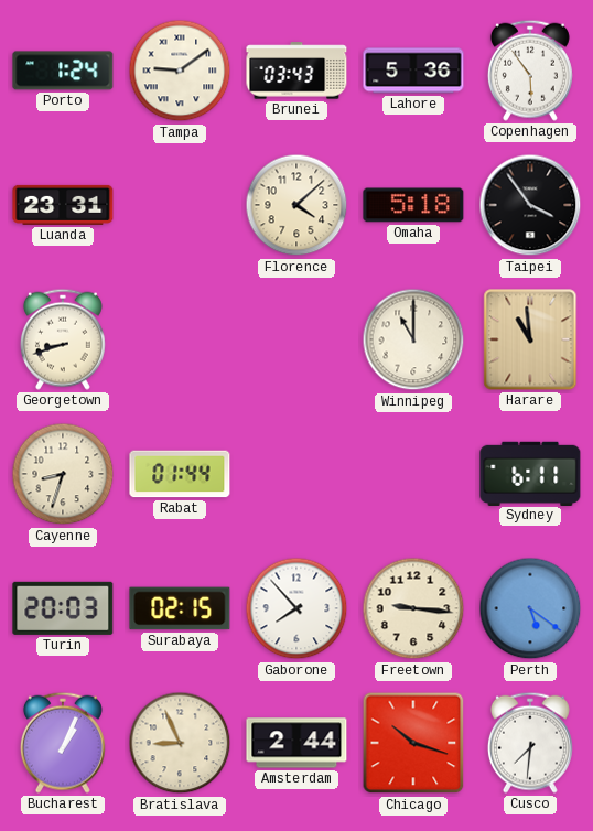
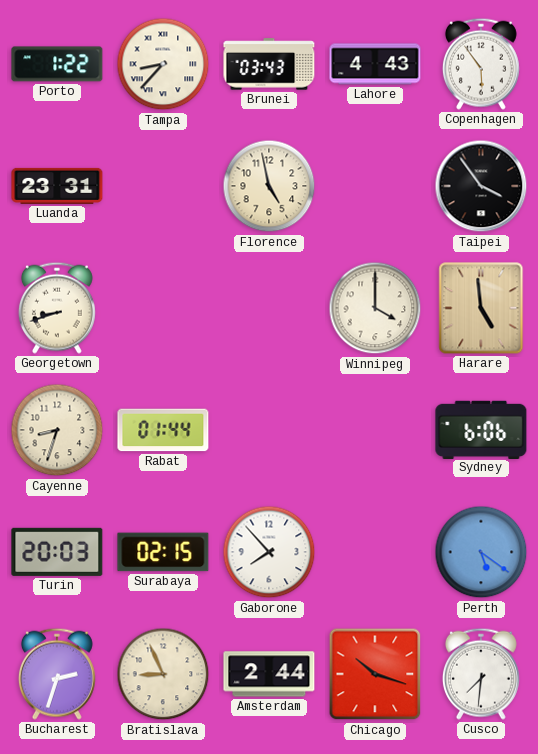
Porto: 1:24 -> 1:22
Tampa: 9:09 -> 8:37
Lahore: 5:36 -> 4:43
Florence: 4:08 -> 4:58
Omaha: 5:18 -> none
Winnipeg: 11:00 -> 4:00
Harare: 10:59 -> 4:59
Sydney: 6:11 -> 6:06
Freetown: 9:16 -> none
Bucharest: 1:04 -> 2:33
